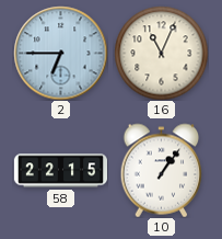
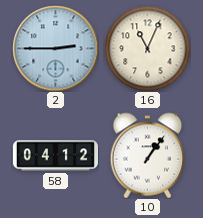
2: 6:45 -> 2:45
58: 22:15 -> 04:12
